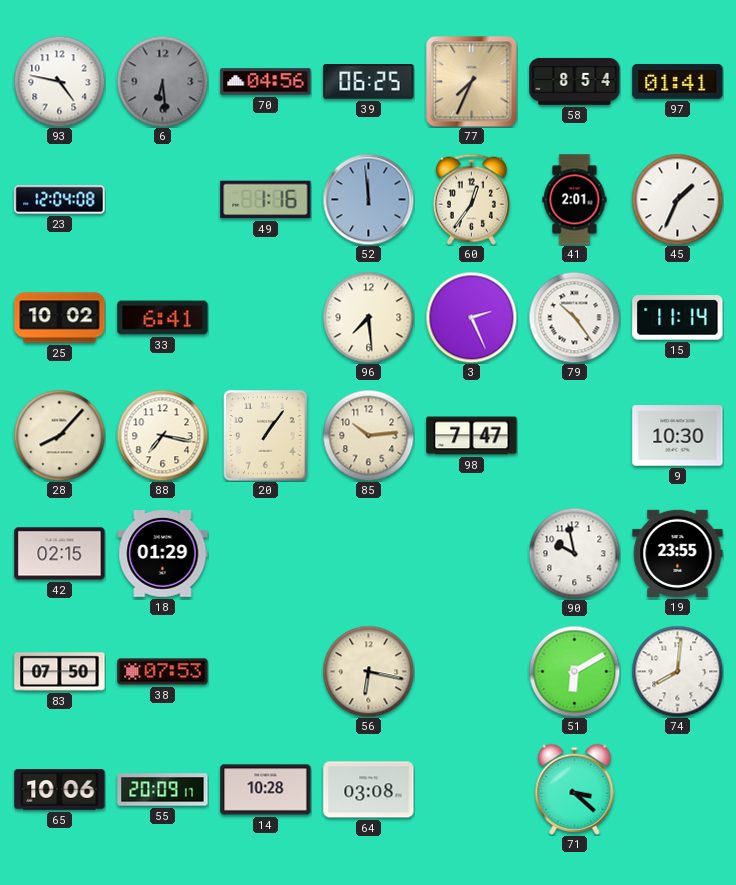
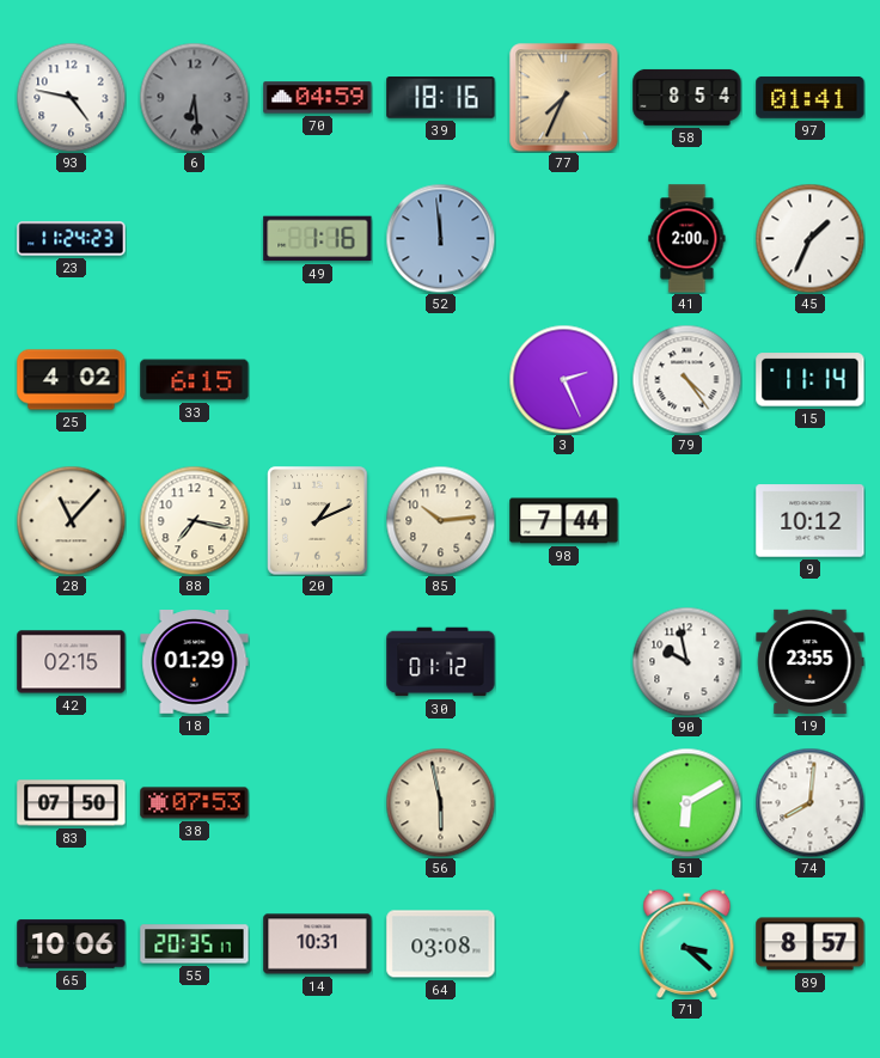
70: 04:56 -> 04:59
39: 06:25 -> 18:16
23: 12:04 -> 11:24
60: 12:36 -> none
41: 2:01 -> 2:00
25: 10:02 -> 4:02
33: 6:41 -> 6:15
96: 7:29 -> none
79: 10:24 -> 4:24
28: 8:07 -> 11:07
20: 1:06 -> 1:11
98: 7:47 -> 7:44
9: 10:30 -> 10:12
30: none -> 01:12
56: 6:17 -> 5:58
55: 20:09 -> 20:35
14: 10:28 -> 10:31
89: none -> 8:57
